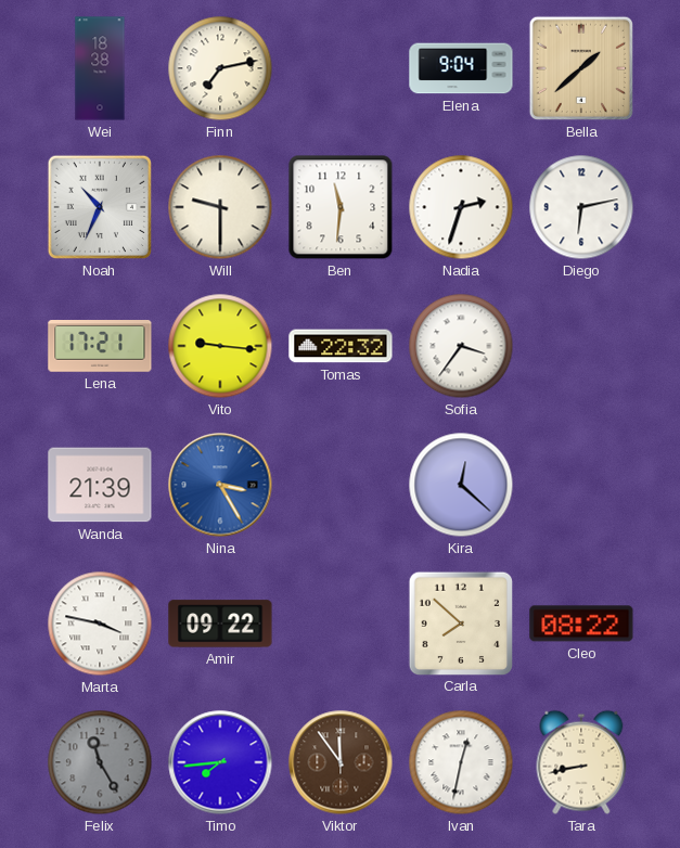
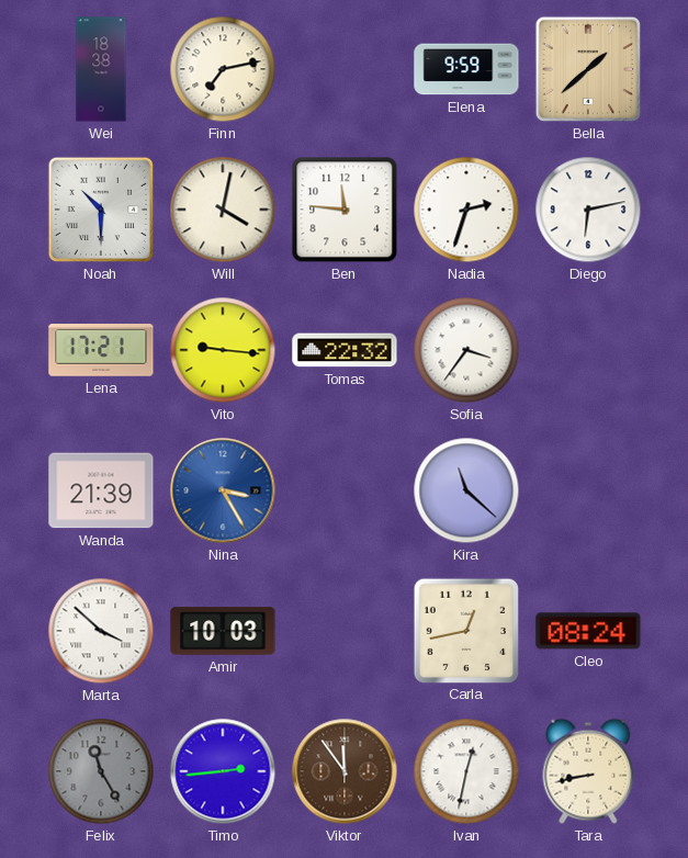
Elena: 9:04 -> 9:59
Noah: 10:34 -> 10:30
Will: 9:30 -> 4:02
Ben: 11:31 -> 11:46
Kira: 12:22 -> 11:22
Marta: 3:47 -> 3:52
Amir: 09:22 -> 10:03
Carla: 7:52 -> 12:43
Cleo: 08:22 -> 08:24
Timo: 7:44 -> 2:44
